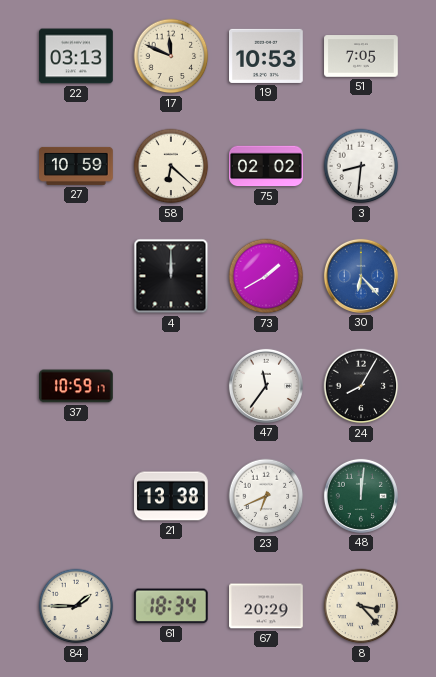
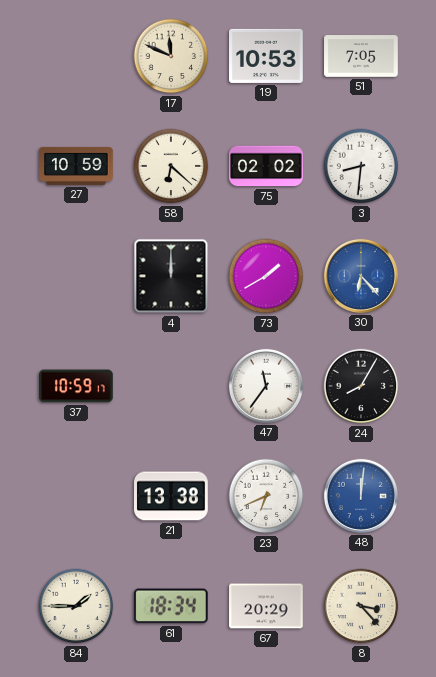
22: 03:13 -> none
48 dial: green -> blue
